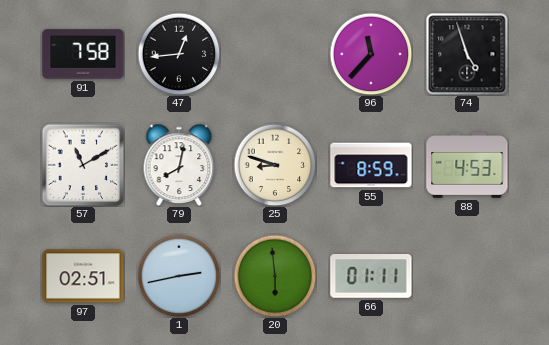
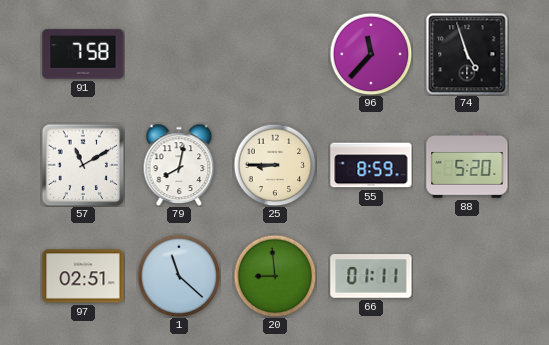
47: 12:44 -> none
25: 8:48 -> 8:45
88: 4:53 -> 5:20
1: 2:43 -> 11:22
20: 5:59 -> 8:59
